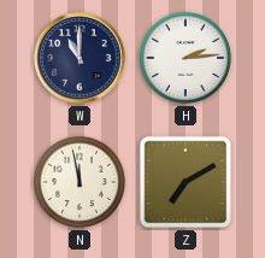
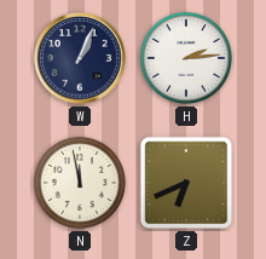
W: 11:00 -> 1:04
Z: 7:10 -> 6:41
